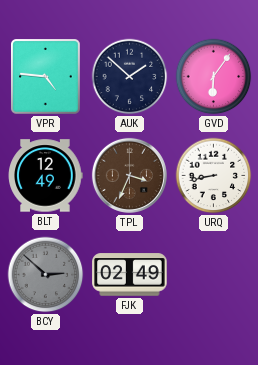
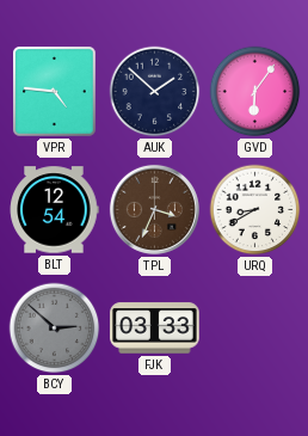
BLT: 12:49 -> 12:54
URQ: 8:43 -> 8:40
FJK: 02:49 -> 03:33
